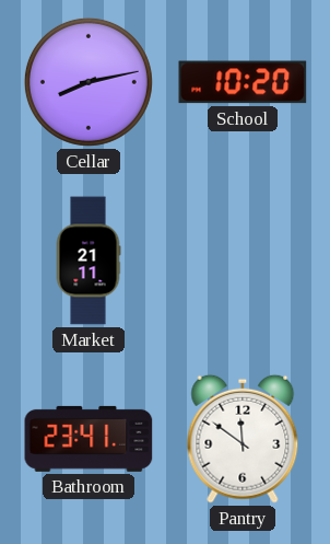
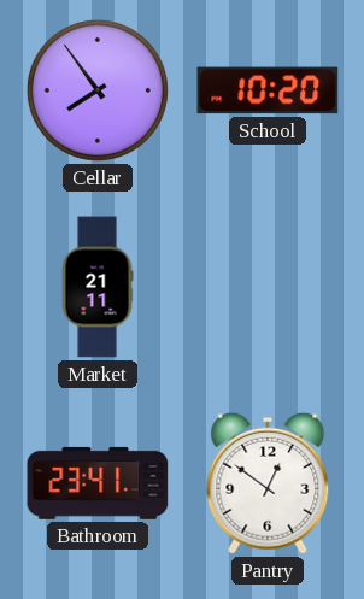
Cellar: 8:13 -> 7:54
Pantry: 11:51 -> 12:51
